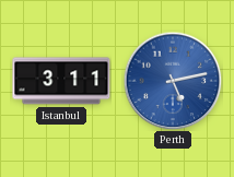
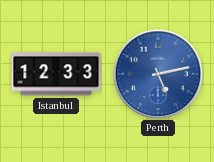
Istanbul: 3:11 -> 12:33
